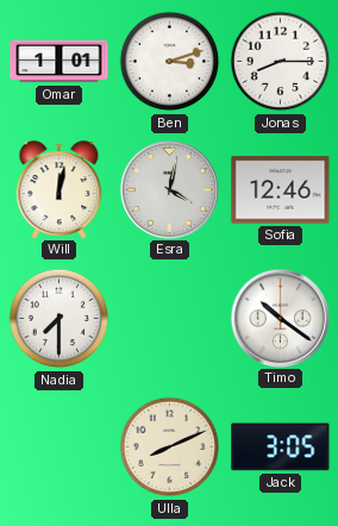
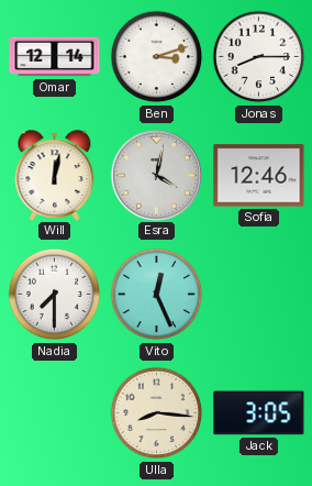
Omar: 1:01 -> 12:14
Vito: none -> 12:26
Timo: 10:21 -> none
Ulla: 8:11 -> 8:16
